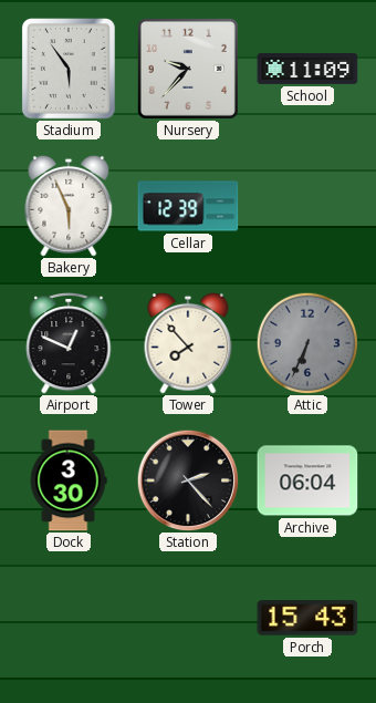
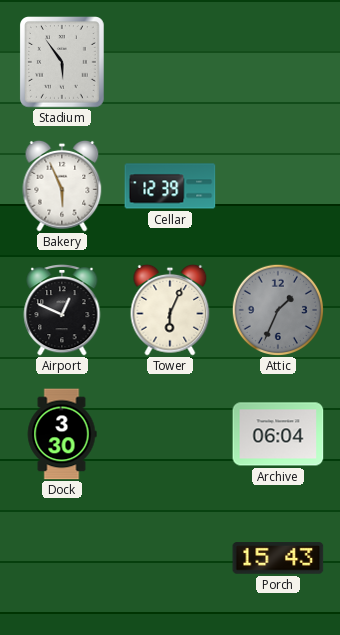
Nursery: 9:37 -> none
School: 11:09 -> none
Tower: 7:53 -> 6:04
Attic: 6:34 -> 1:34
Station: 2:23 -> none
